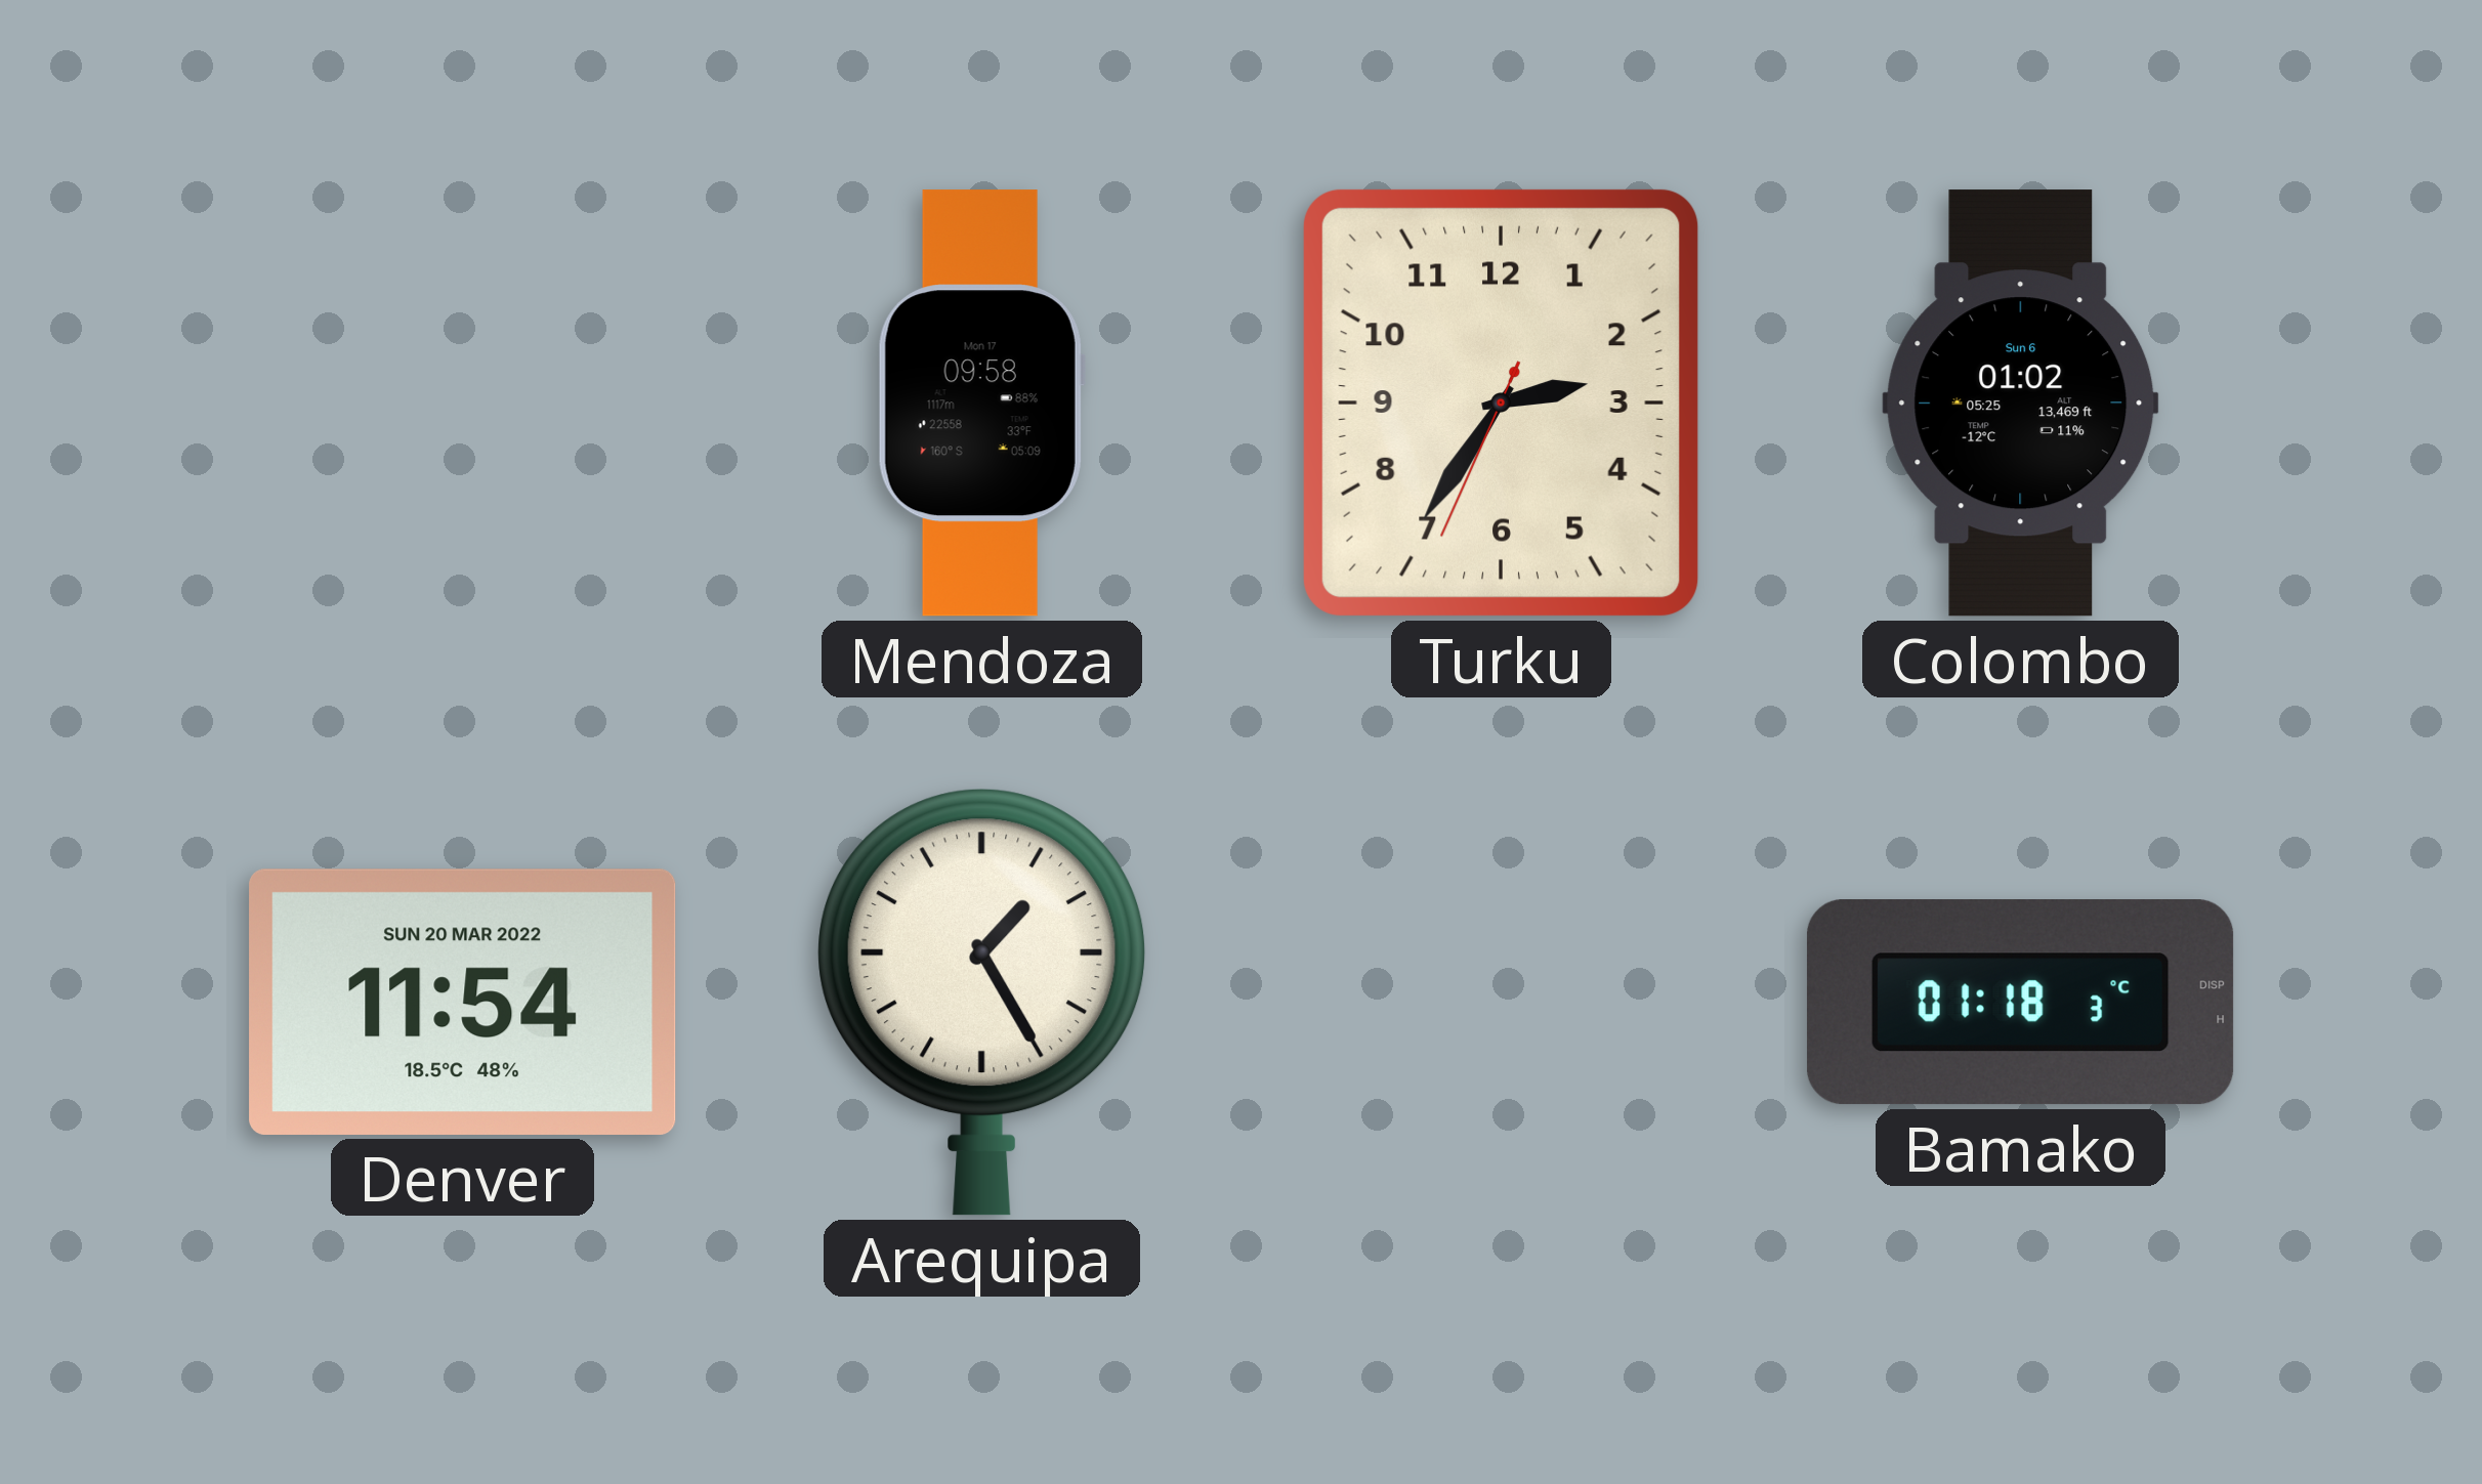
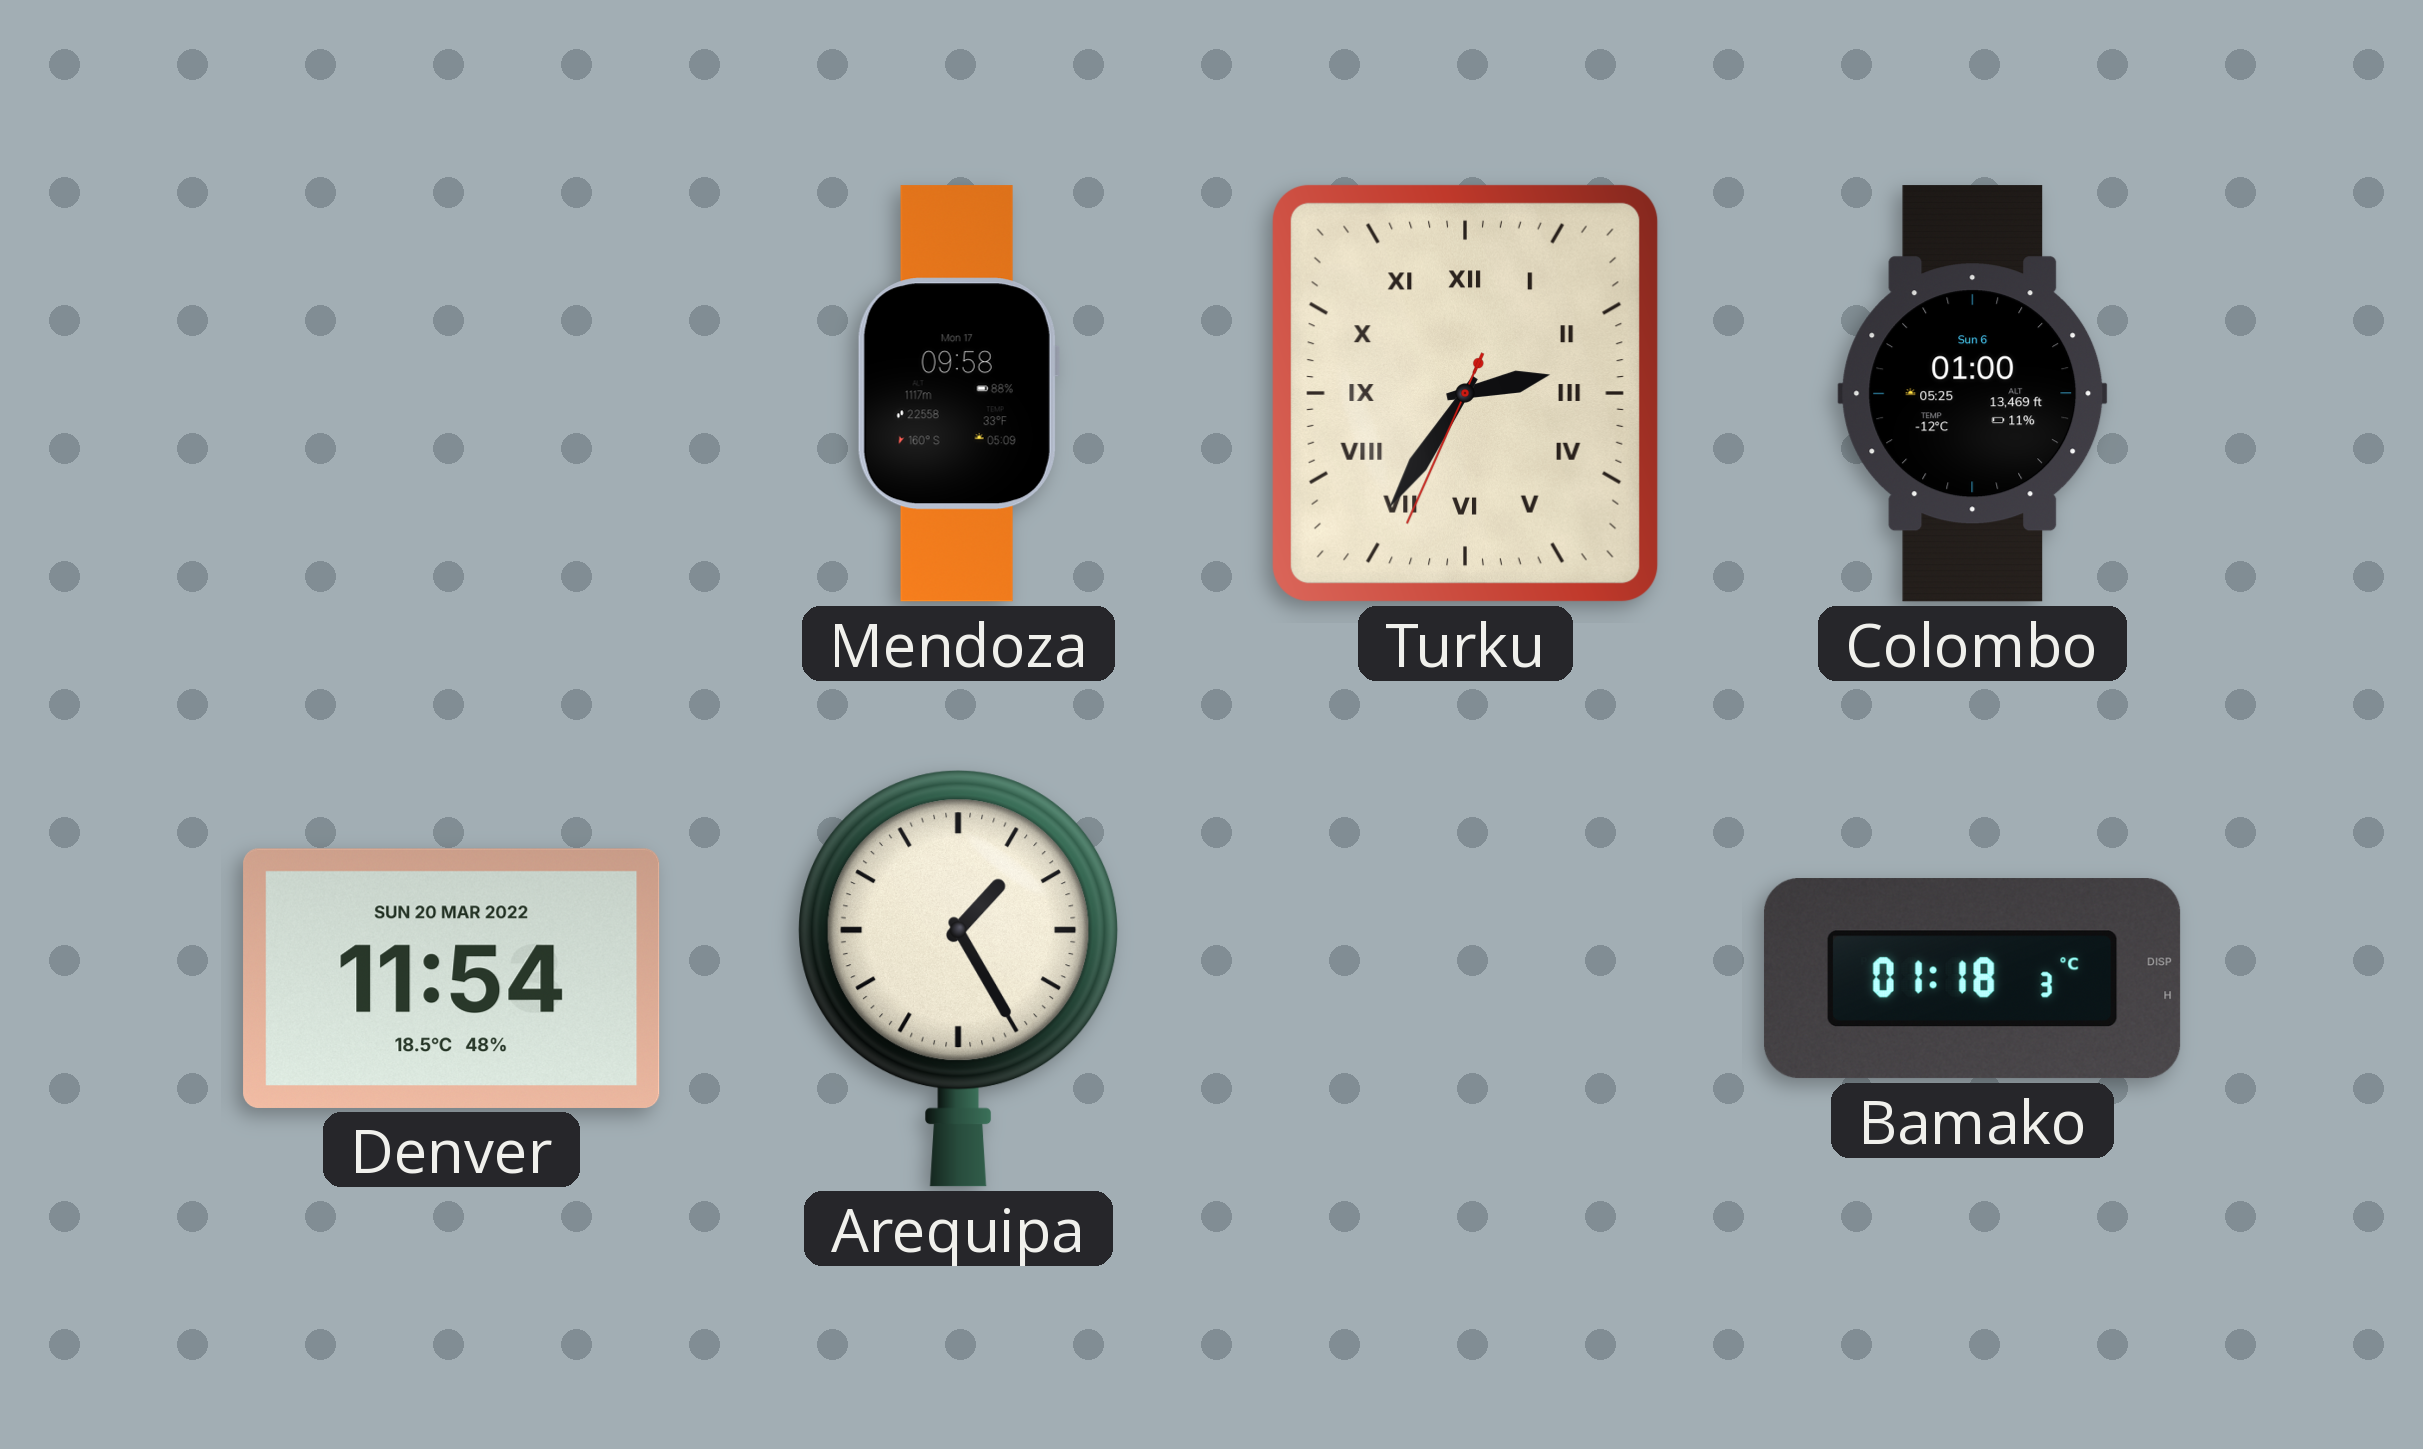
Turku numerals: Arabic -> Roman
Colombo: 01:02 -> 01:00
